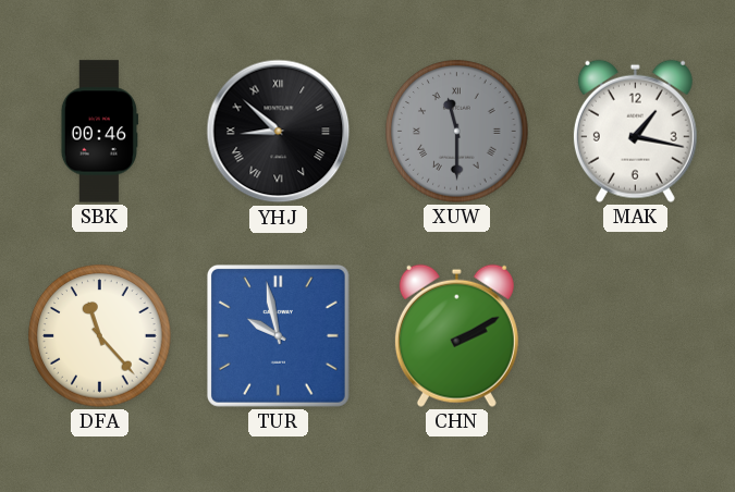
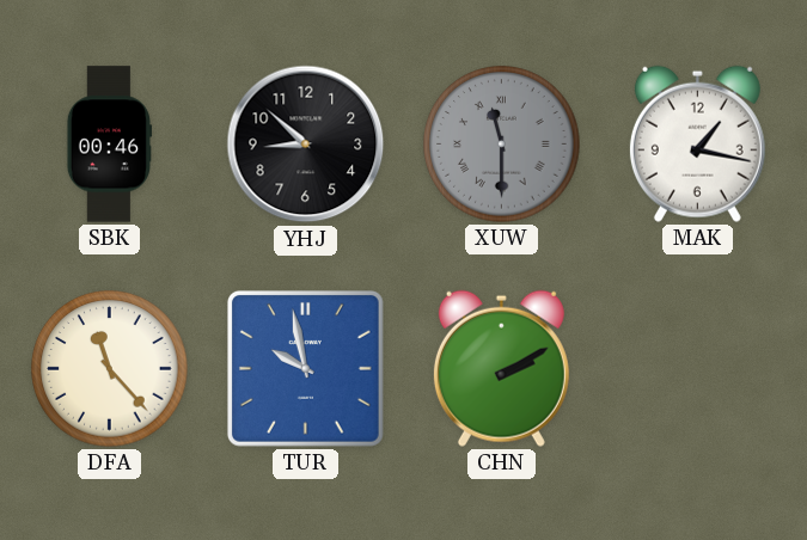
YHJ numerals: Roman -> Arabic
